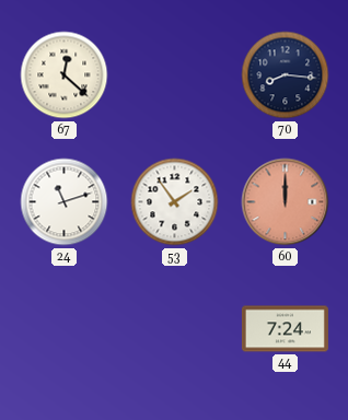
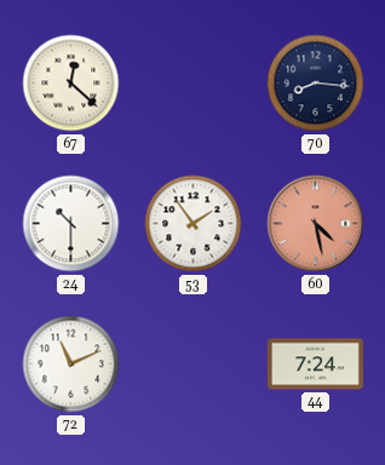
24: 11:12 -> 10:30
60: 12:00 -> 4:28
72: none -> 11:11
